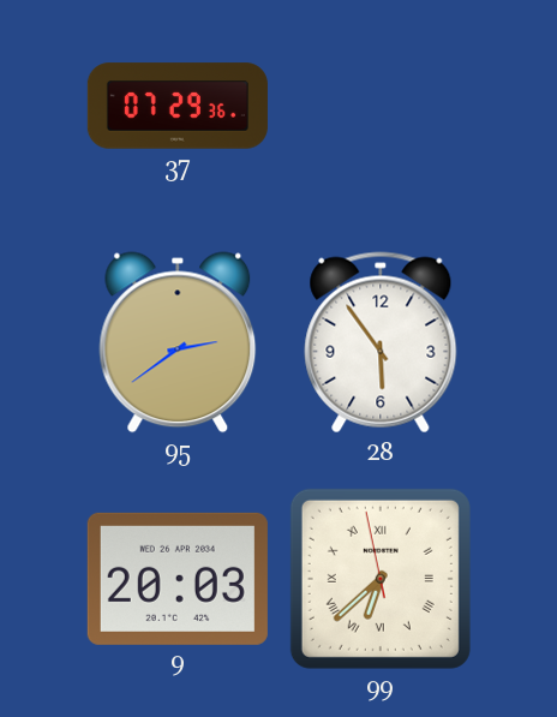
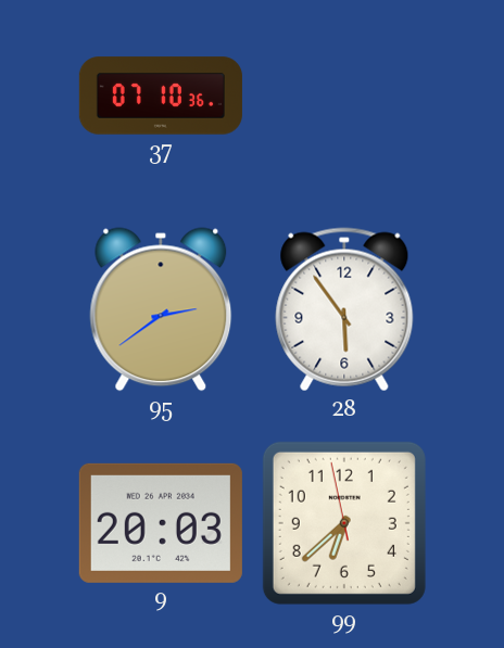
37: 07:29 -> 07:10
99 numerals: Roman -> Arabic
